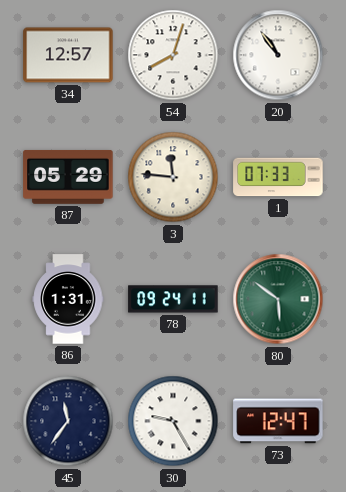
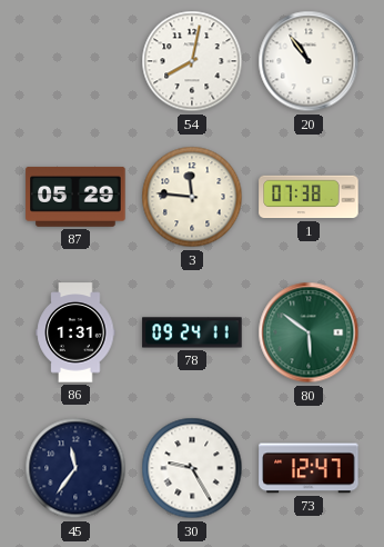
34: 12:57 -> none
54: 8:03 -> 8:02
1: 07:33 -> 07:38
